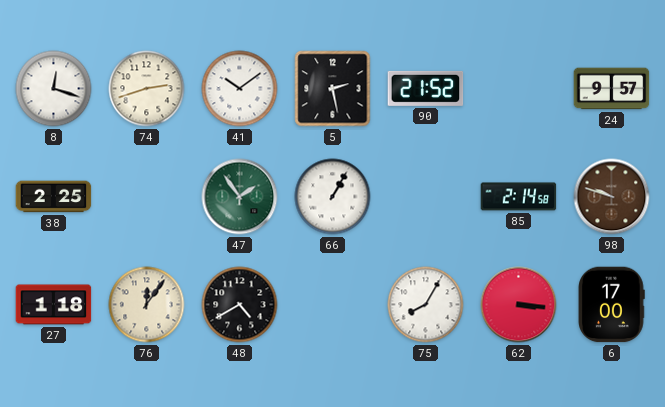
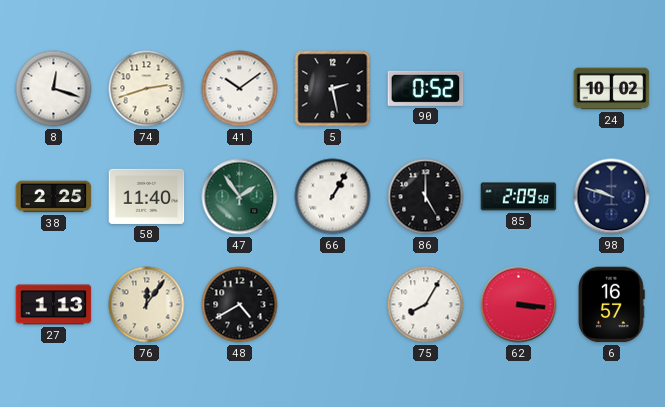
90: 21:52 -> 0:52
24: 9:57 -> 10:02
58: none -> 11:40
86: none -> 5:00
85: 2:14 -> 2:09
98 dial: brown -> navy
27: 1:18 -> 1:13
6: 17:00 -> 16:57
